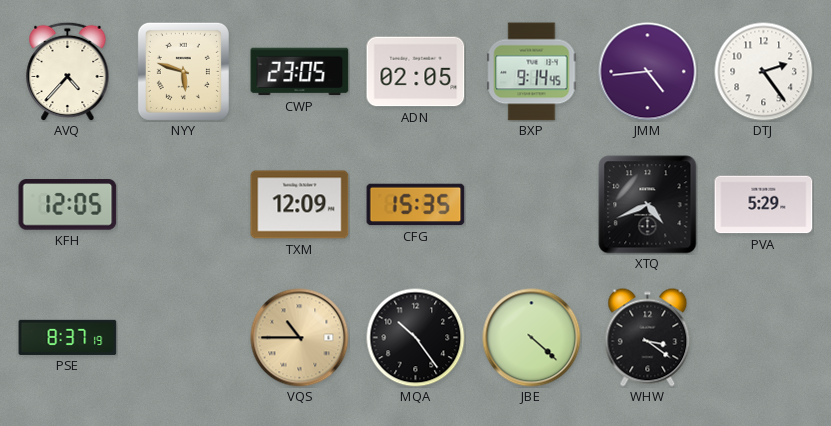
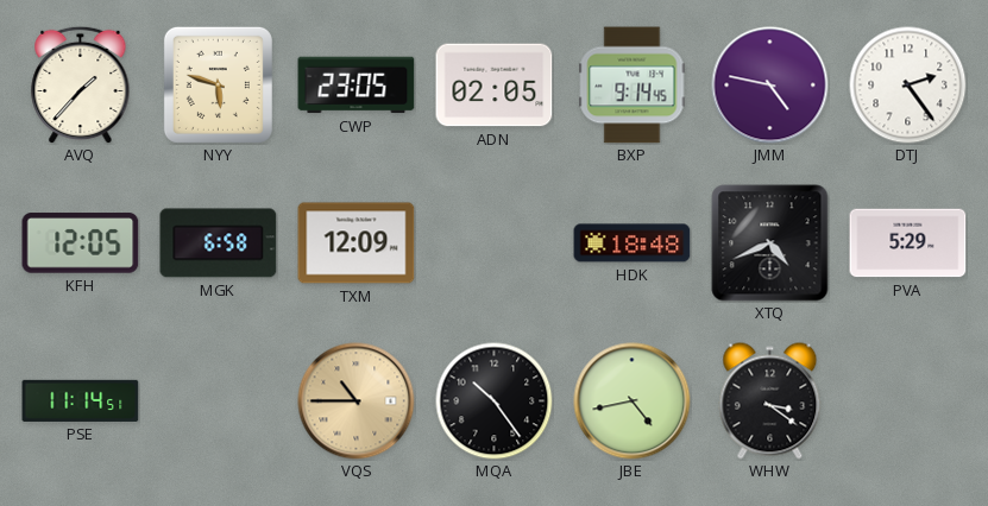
AVQ: 4:37 -> 1:37
JMM: 4:44 -> 4:47
MGK: none -> 6:58
CFG: 15:35 -> none
HDK: none -> 18:48
PSE: 8:37 -> 11:14
JBE: 4:22 -> 4:43
